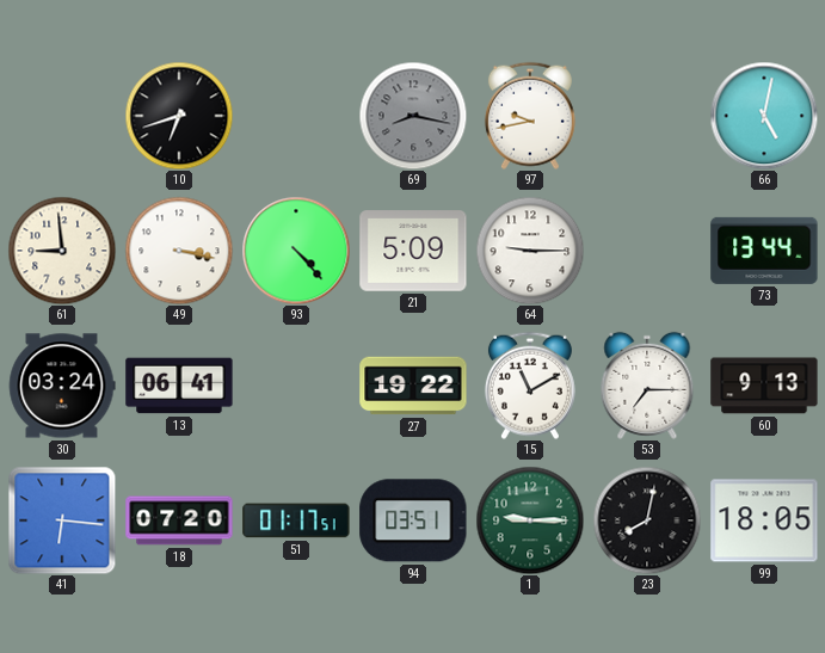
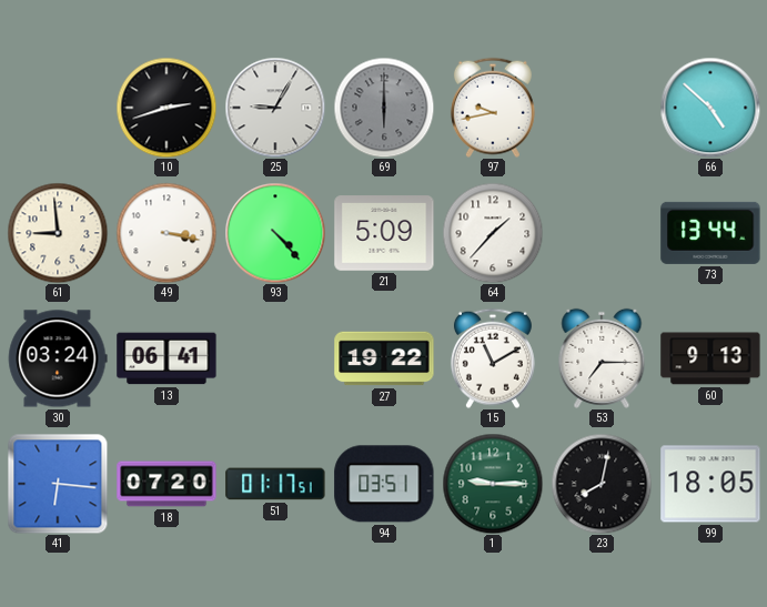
10: 6:42 -> 2:42
25: none -> 9:05
69: 8:17 -> 6:00
66: 5:02 -> 4:52
64: 9:15 -> 1:37
